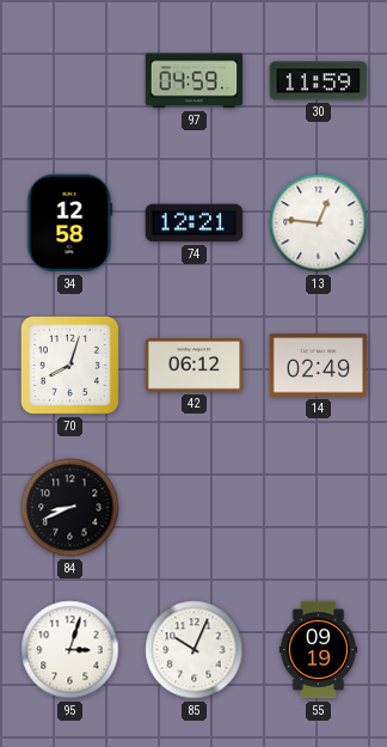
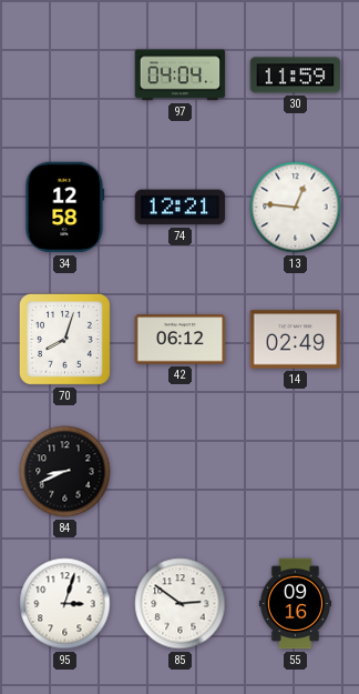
97: 04:59 -> 04:04
85: 10:04 -> 2:51
55: 09:19 -> 09:16
